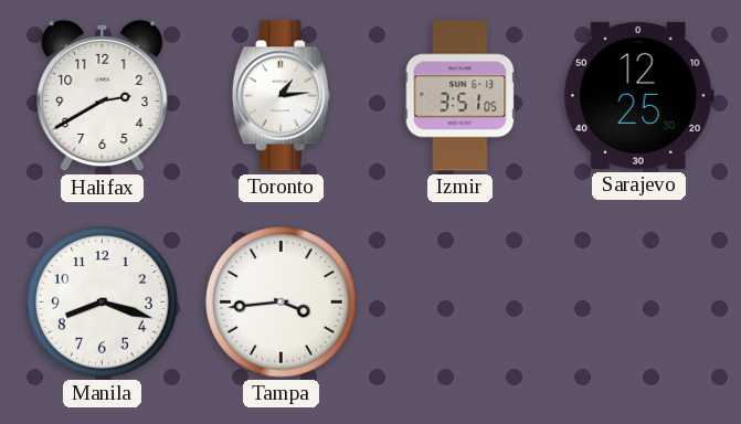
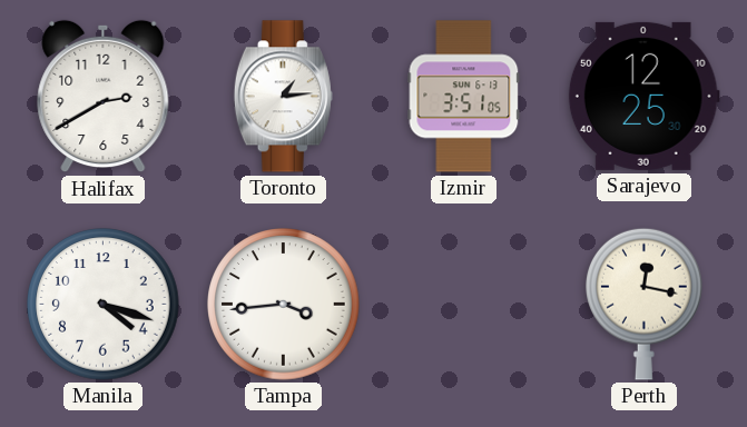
Manila: 8:18 -> 4:18
Perth: none -> 12:17
